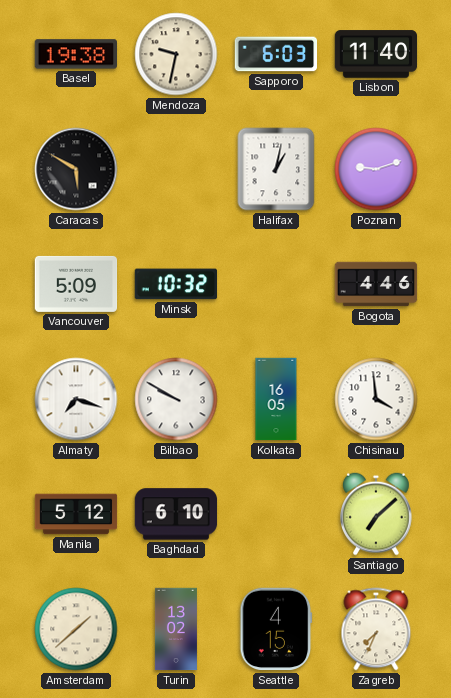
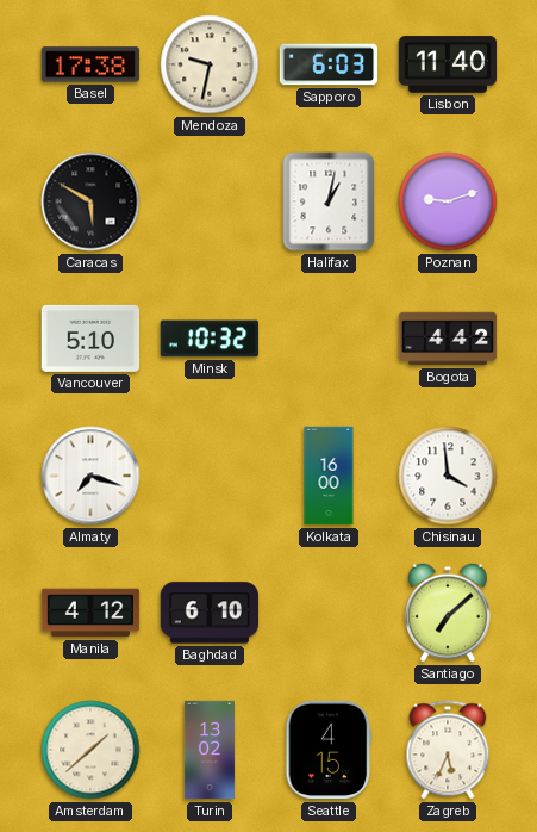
Basel: 19:38 -> 17:38
Vancouver: 5:09 -> 5:10
Bogota: 4:46 -> 4:42
Bilbao: 9:50 -> none
Kolkata: 16:05 -> 16:00
Manila: 5:12 -> 4:12
Zagreb: 7:34 -> 5:34
